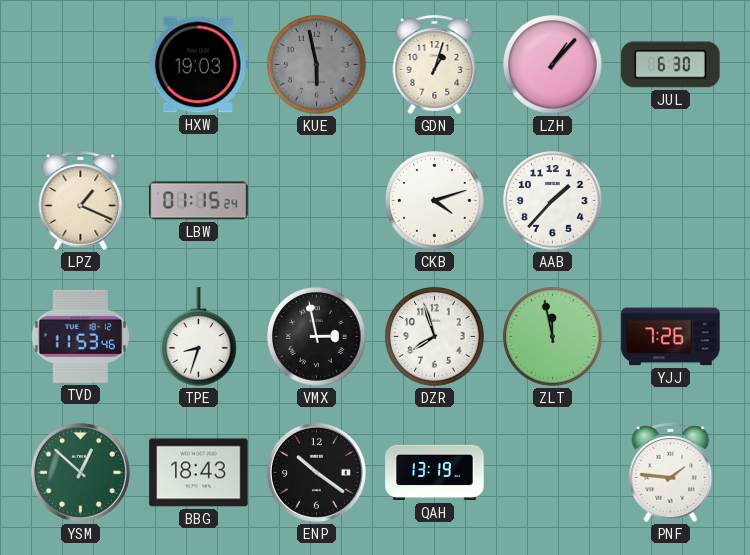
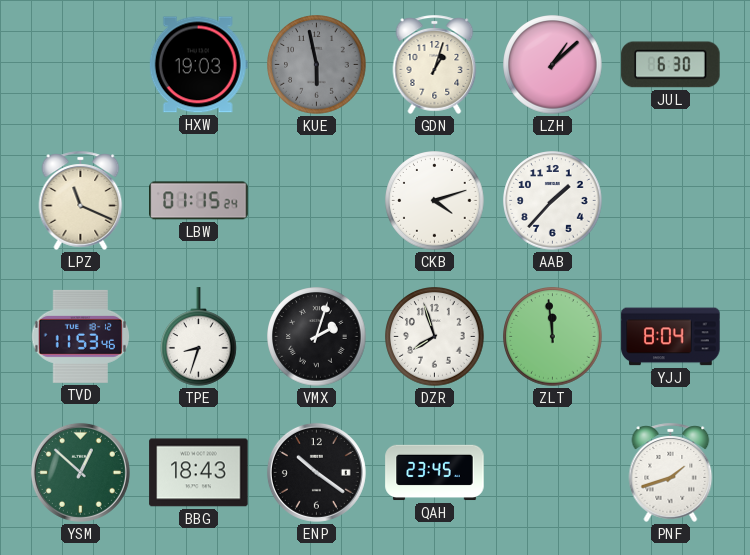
LZH: 1:07 -> 1:08
LPZ: 1:19 -> 11:19
VMX: 2:58 -> 2:03
ZLT: 11:58 -> 11:59
YJJ: 7:26 -> 8:04
QAH: 13:19 -> 23:45
PNF: 1:46 -> 1:42
